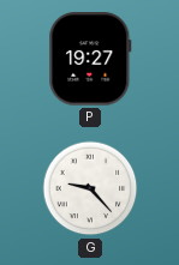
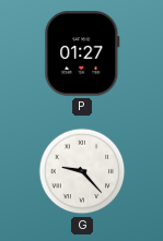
P: 19:27 -> 01:27
